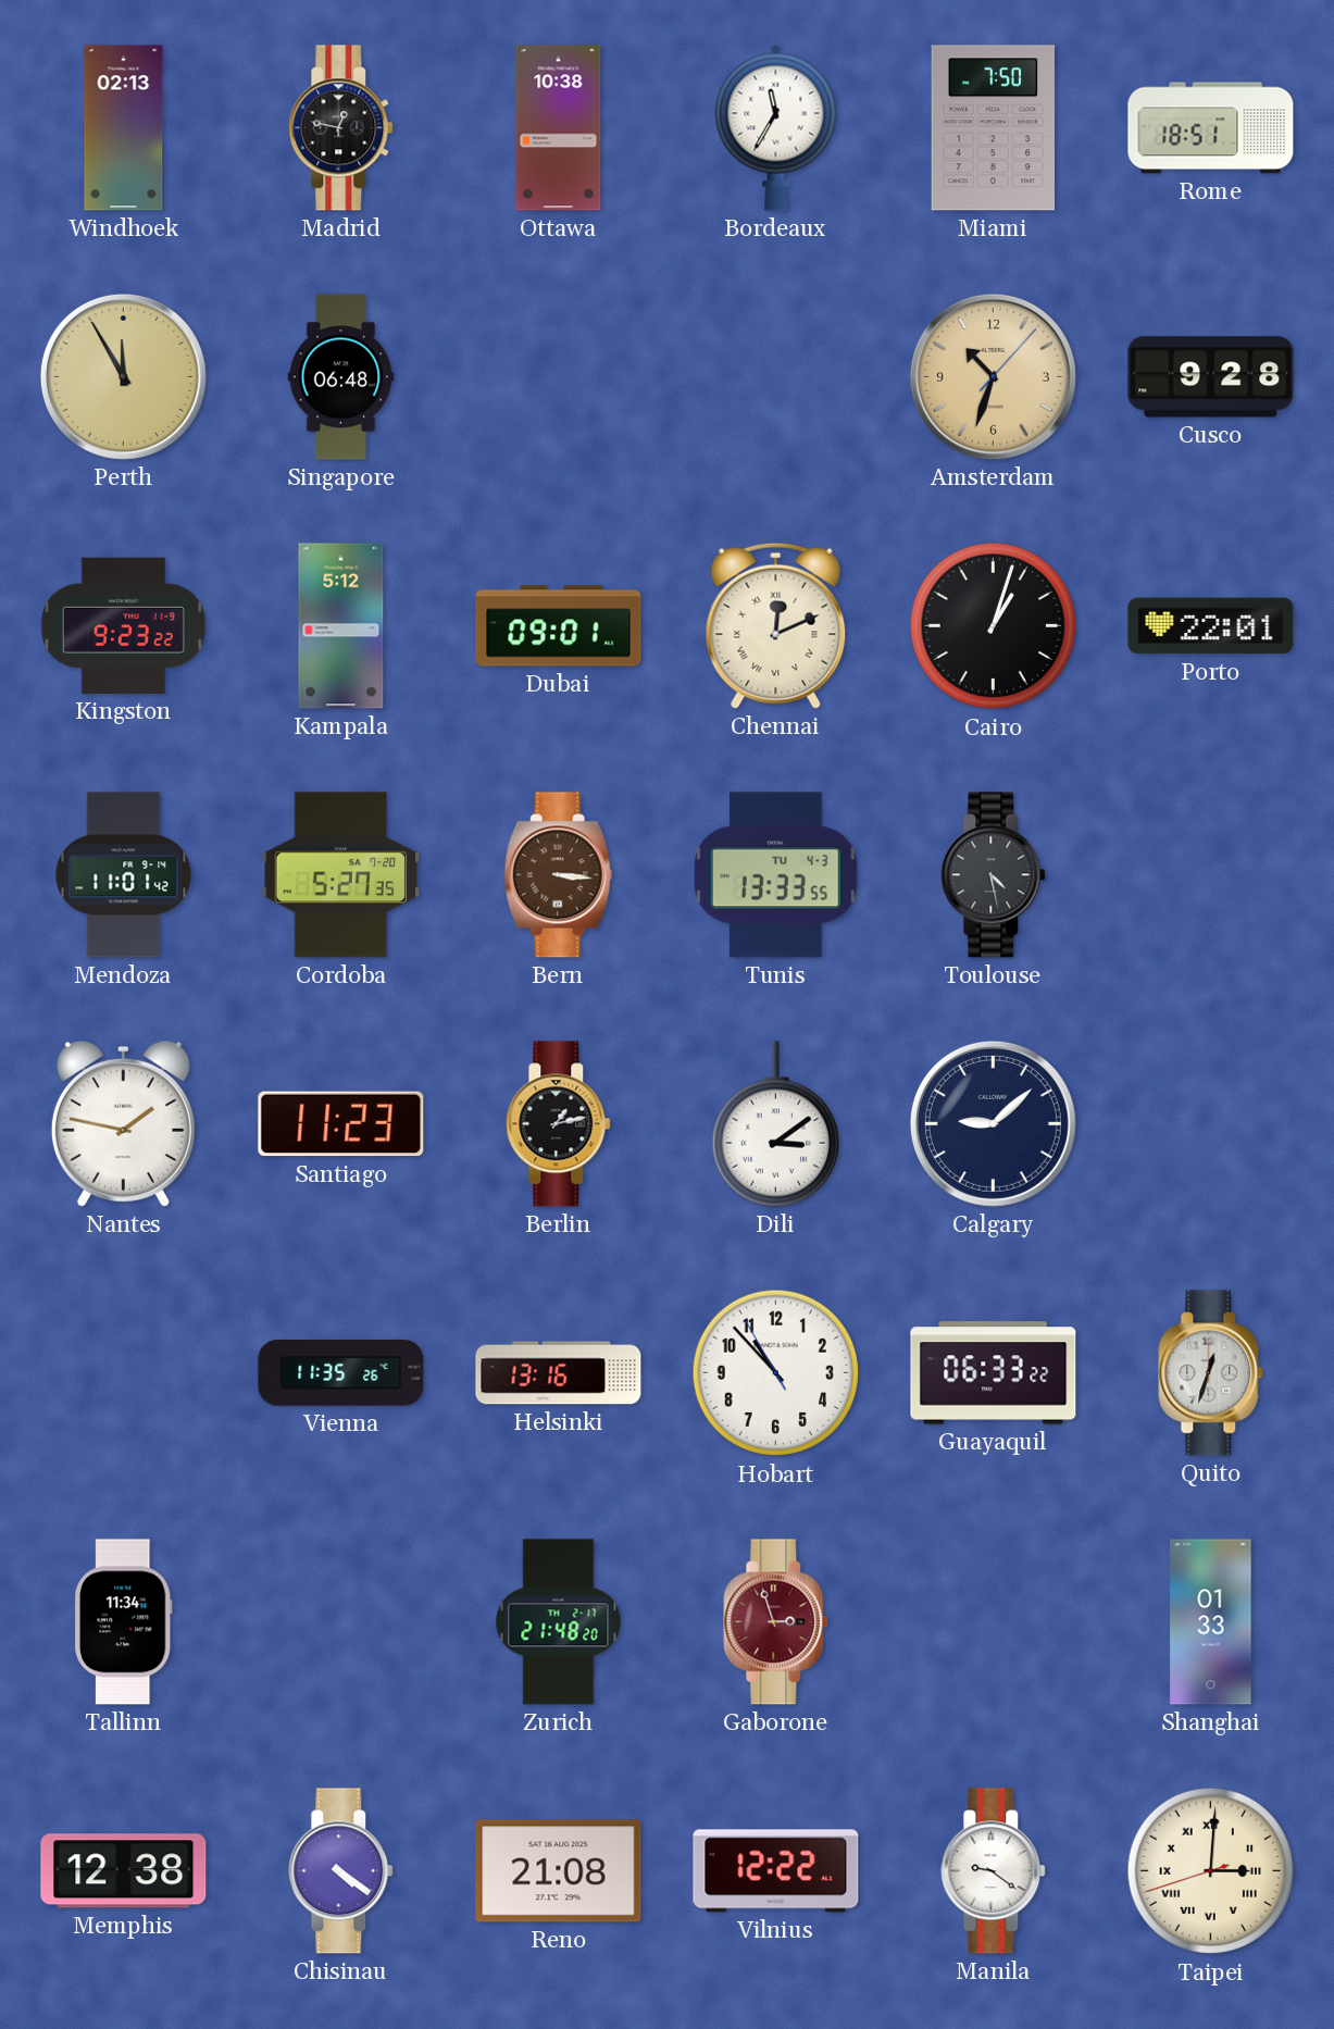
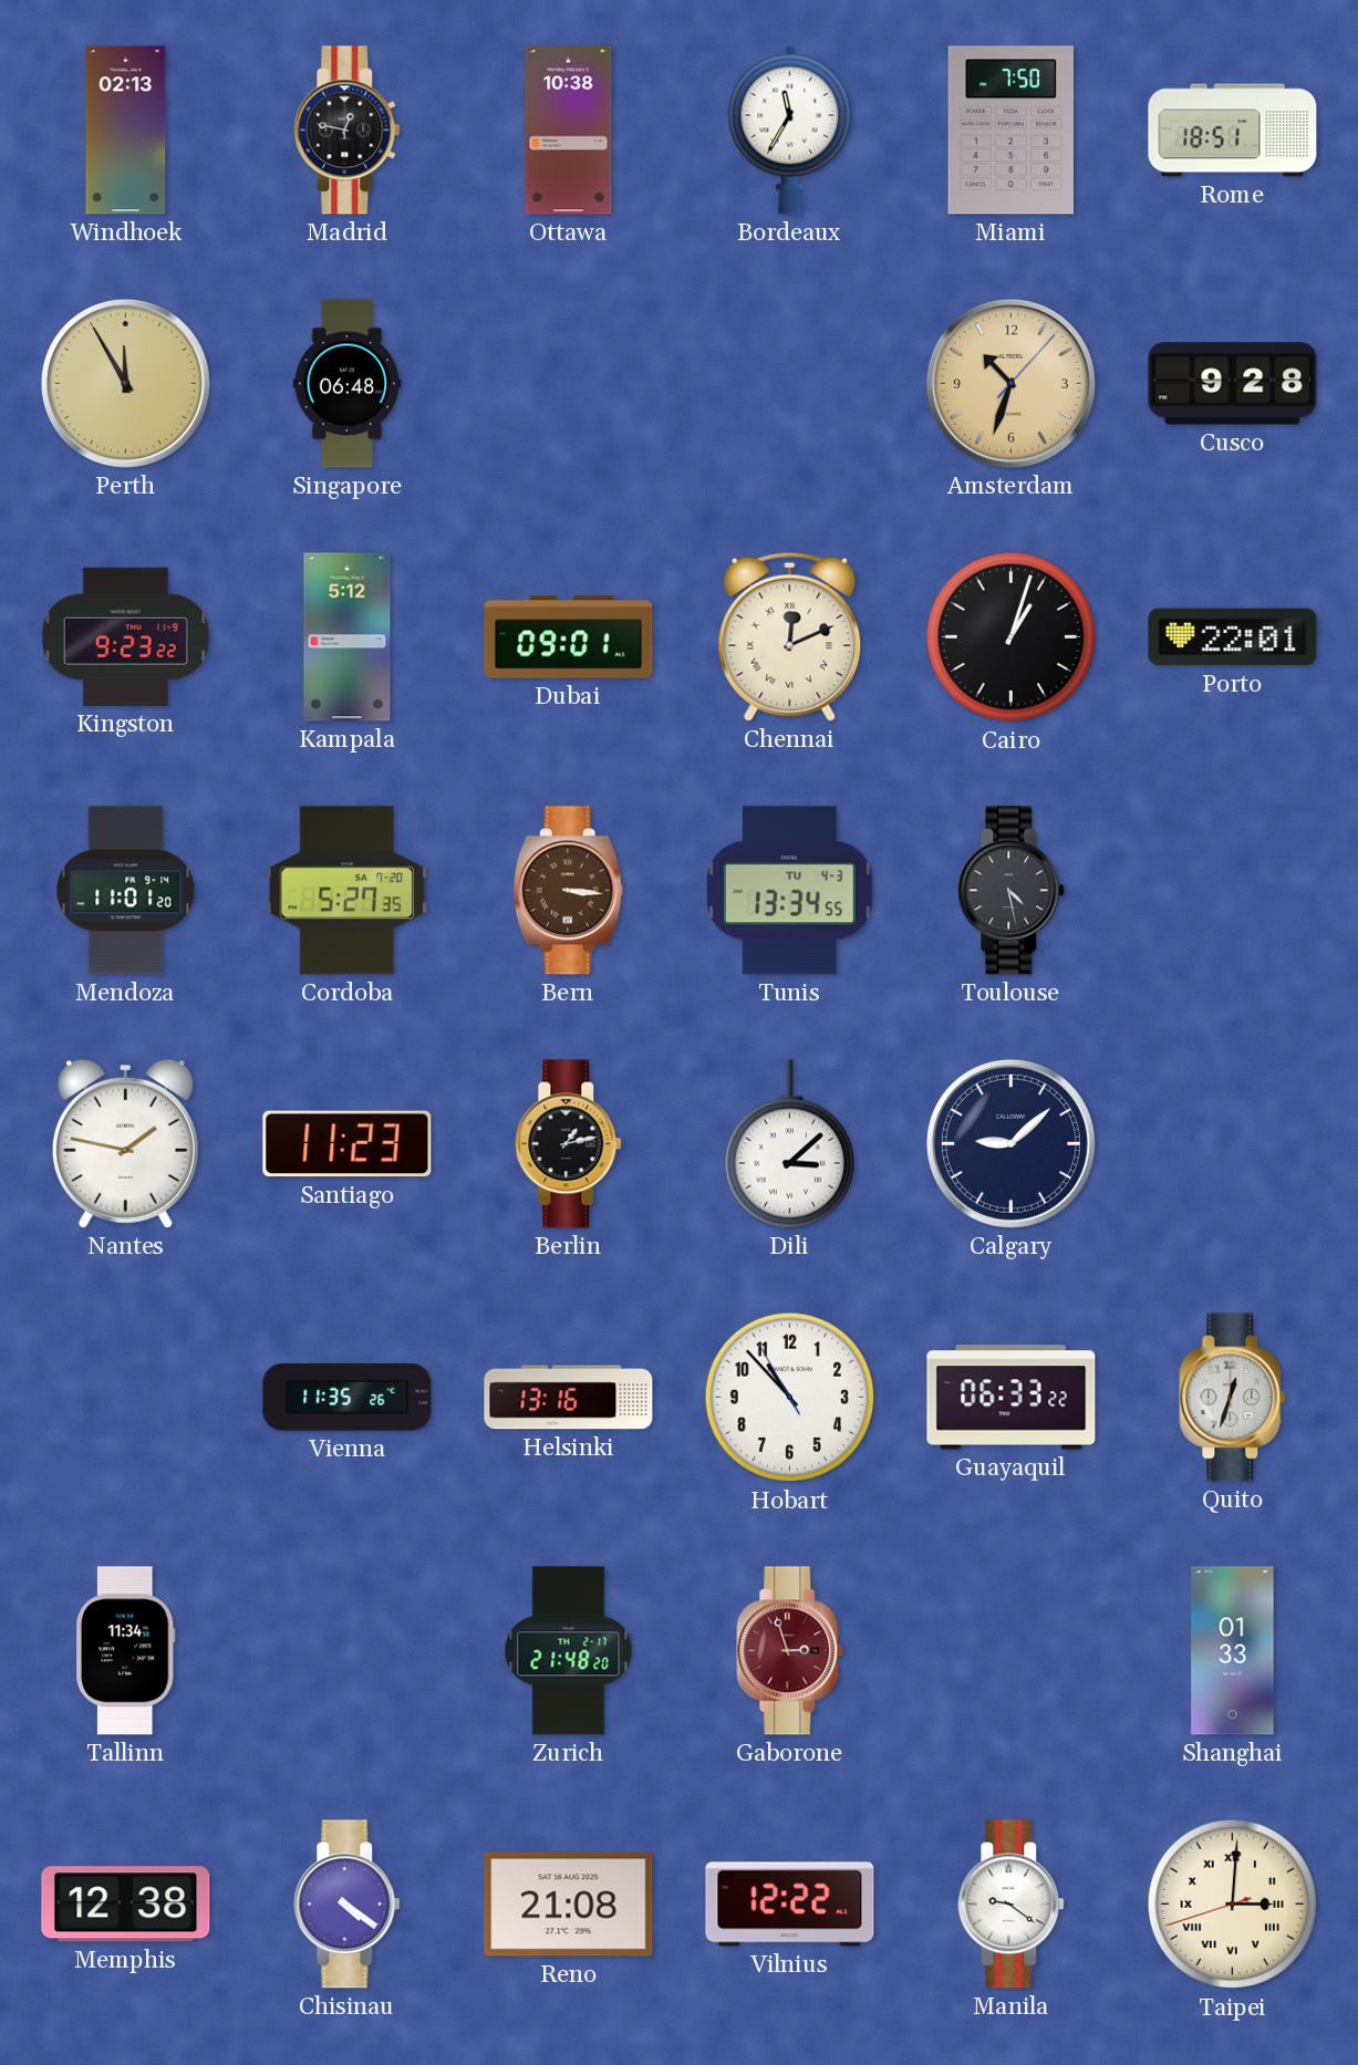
Mendoza: 11:01:42 -> 11:01:20
Tunis: 13:33 -> 13:34
Dili: 3:09 -> 3:08
